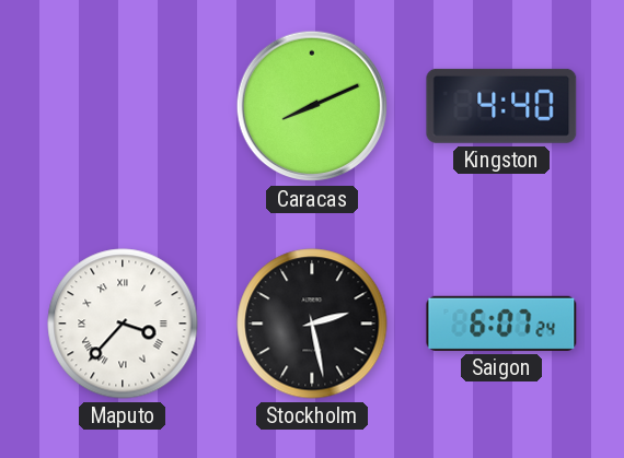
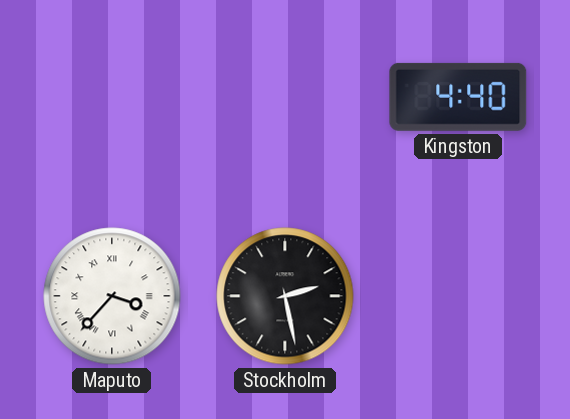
Caracas: 8:11 -> none
Saigon: 6:07 -> none
